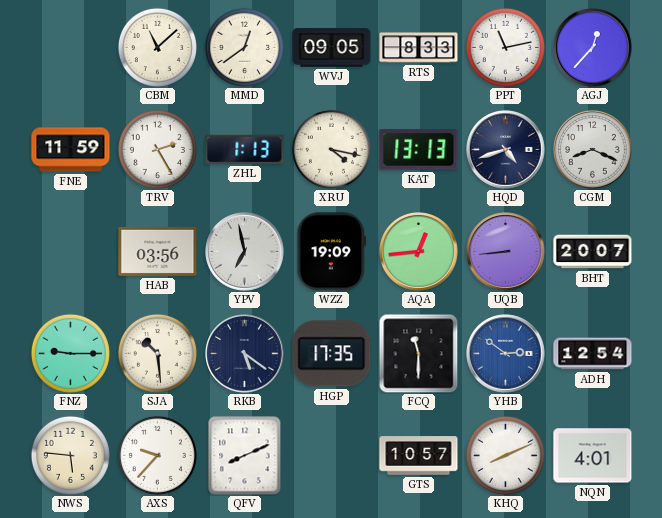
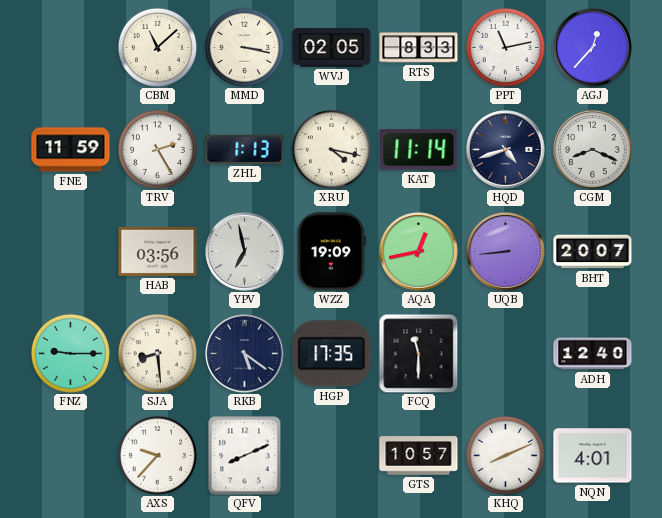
MMD: 12:39 -> 3:17
WVJ: 09:05 -> 02:05
KAT: 13:13 -> 11:14
AQA: 12:44 -> 12:43
SJA: 10:29 -> 8:29
YHB: 2:51 -> none
ADH: 12:54 -> 12:40
NWS: 5:46 -> none
